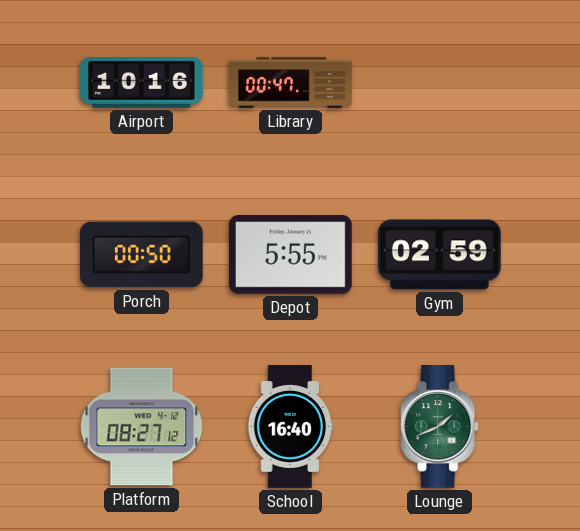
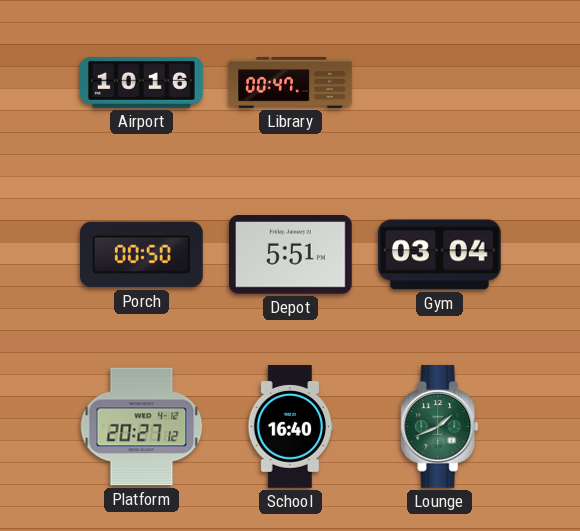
Depot: 5:55 -> 5:51
Gym: 02:59 -> 03:04
Platform: 08:27 -> 20:27
